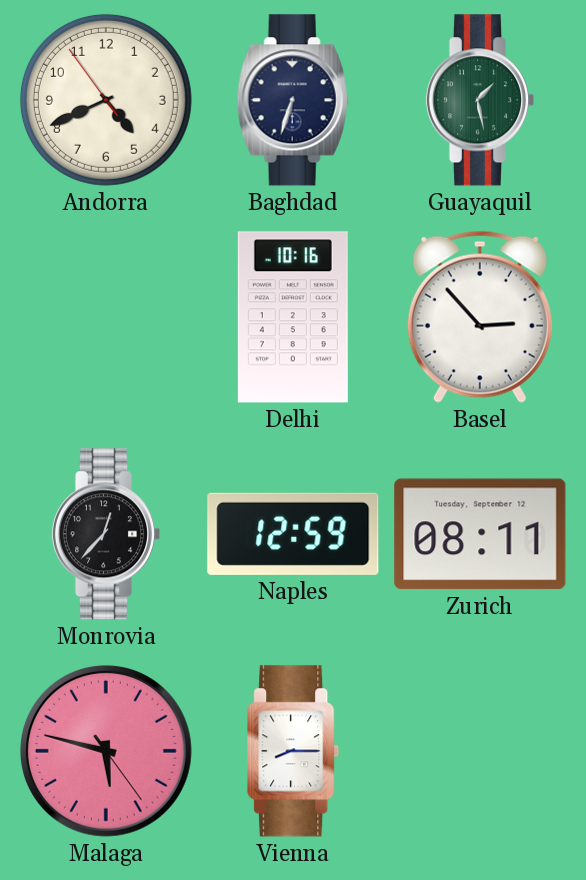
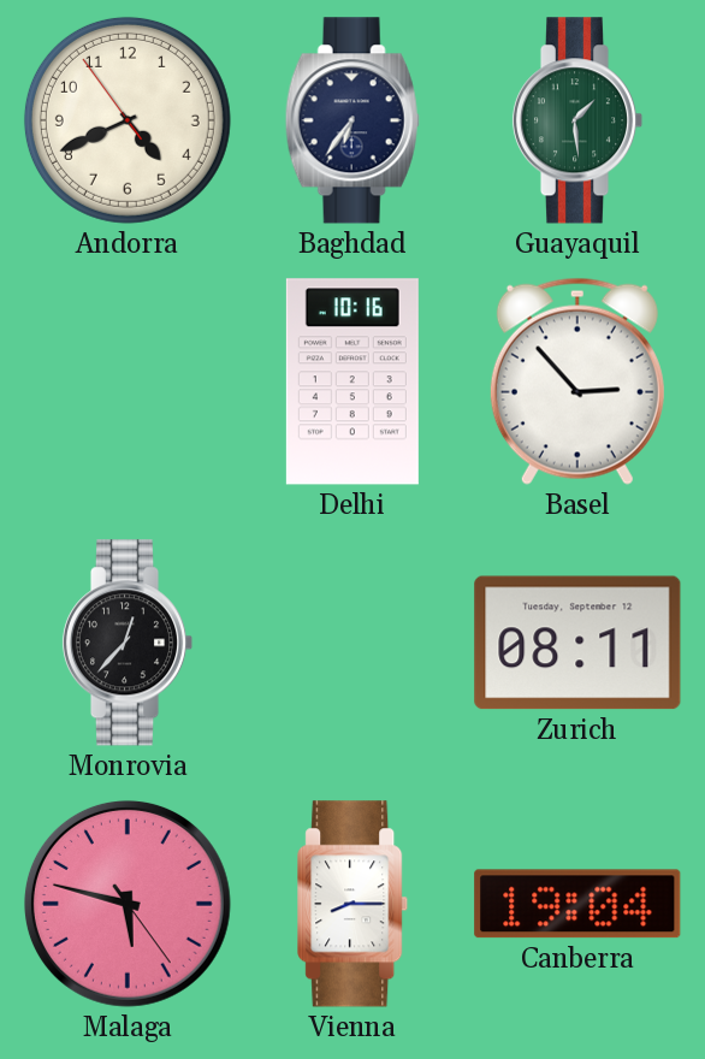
Baghdad: 6:33 -> 6:36
Guayaquil: 1:28 -> 1:29
Naples: 12:59 -> none
Canberra: none -> 19:04
